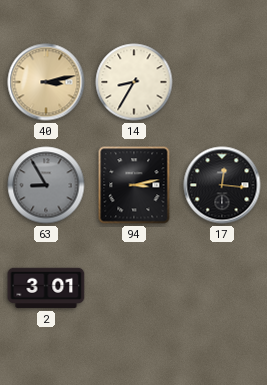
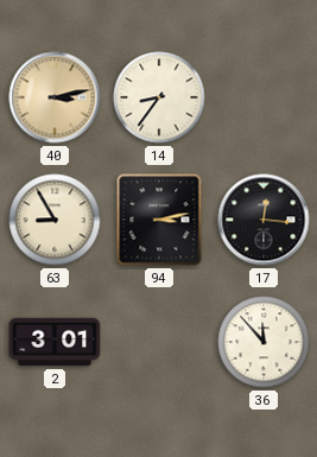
14: 8:35 -> 8:36
63 dial: grey -> cream
36: none -> 11:53
